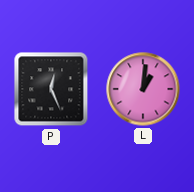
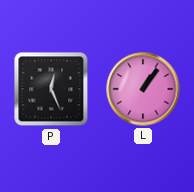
L: 1:01 -> 1:06
